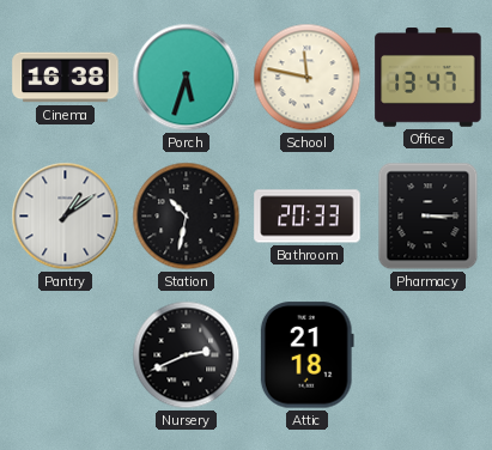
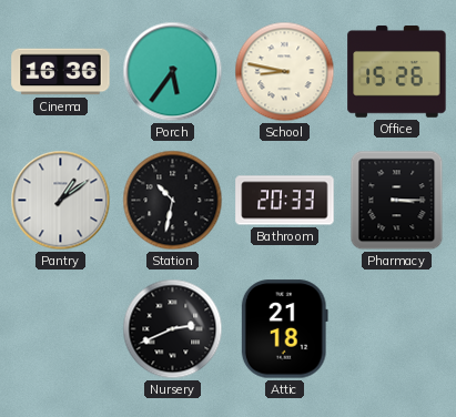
Cinema: 16:38 -> 16:36
Porch: 5:33 -> 5:36
School: 11:47 -> 8:47
Office: 13:47 -> 15:26
